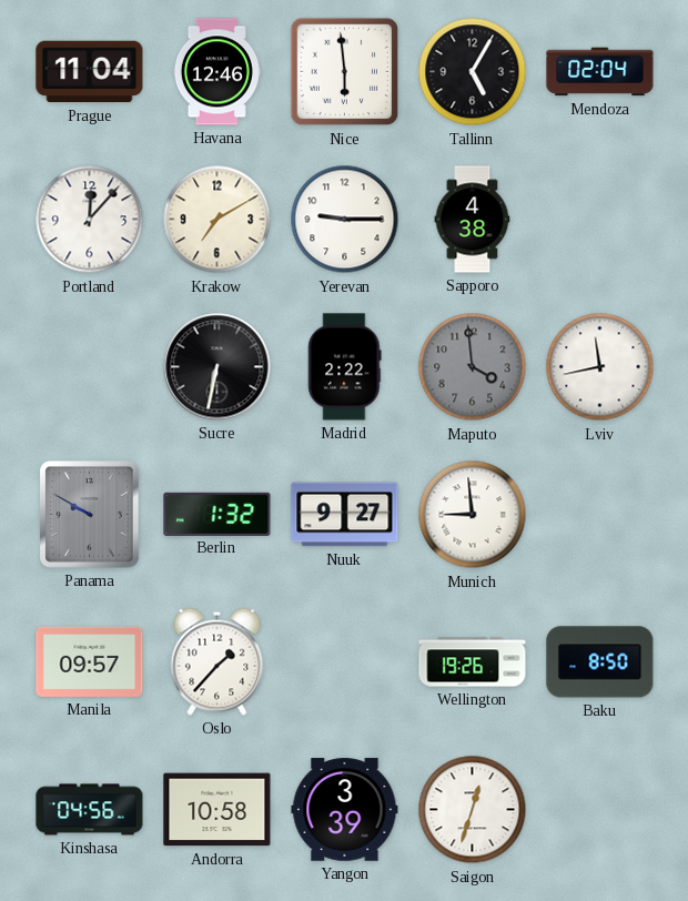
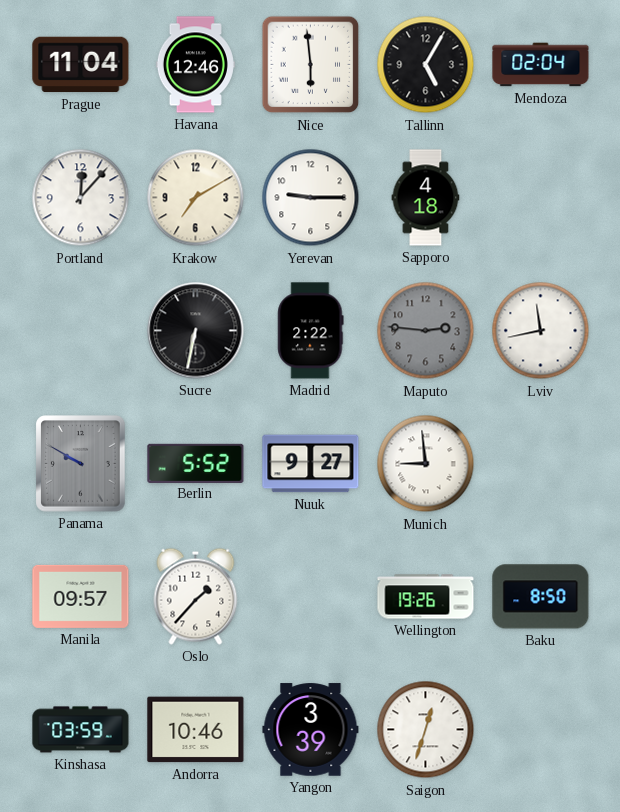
Sapporo: 4:38 -> 4:18
Maputo: 3:59 -> 2:46
Berlin: 1:32 -> 5:52
Kinshasa: 04:56 -> 03:59
Andorra: 10:58 -> 10:46
